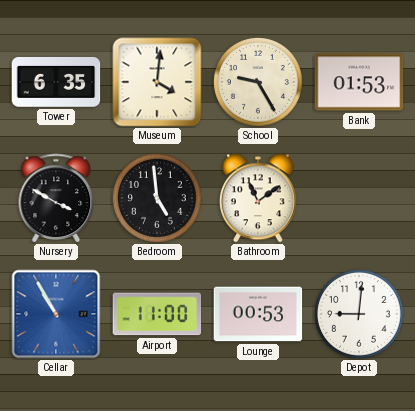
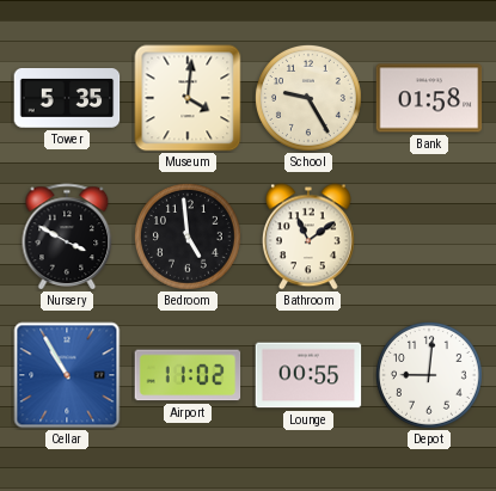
Tower: 6:35 -> 5:35
Bank: 01:53 -> 01:58
Airport: 11:00 -> 11:02
Lounge: 00:53 -> 00:55
